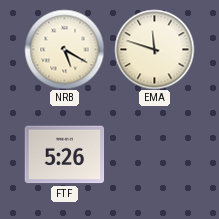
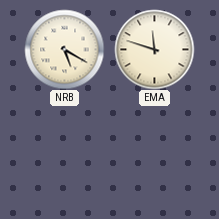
FTF: 5:26 -> none
